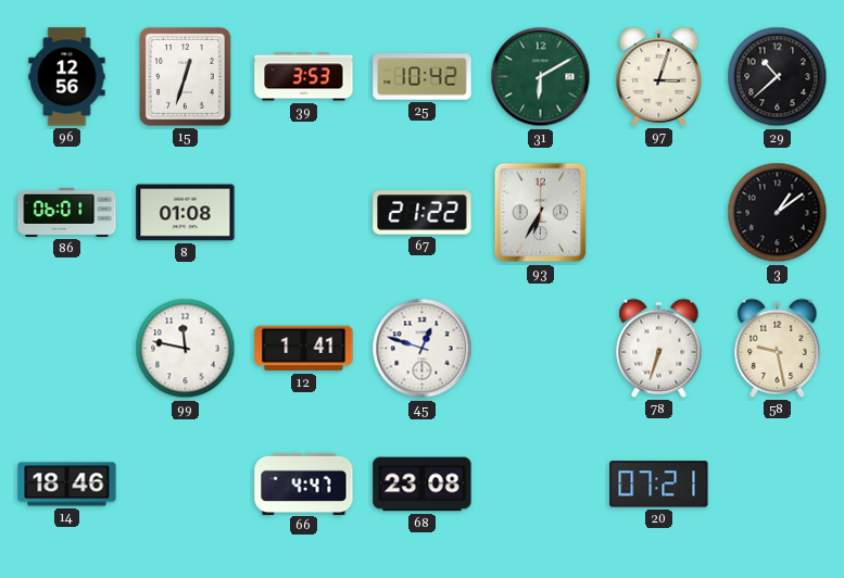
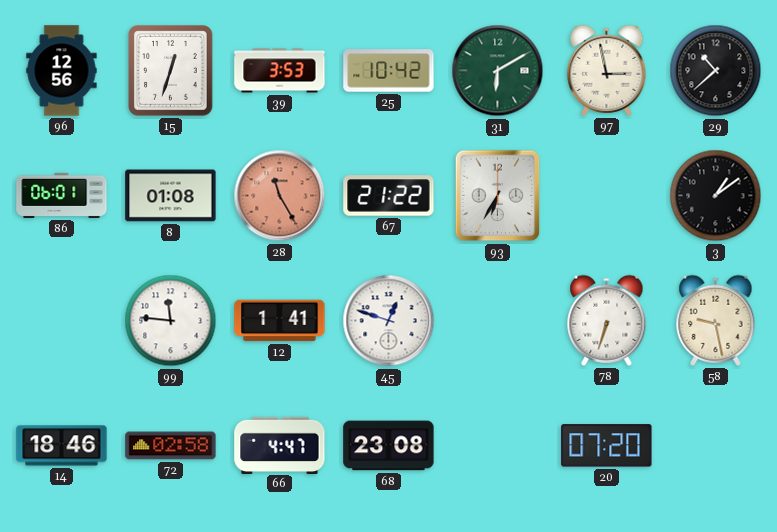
97: 3:03 -> 2:58
28: none -> 11:25
99: 11:47 -> 11:46
72: none -> 02:58
20: 07:21 -> 07:20
